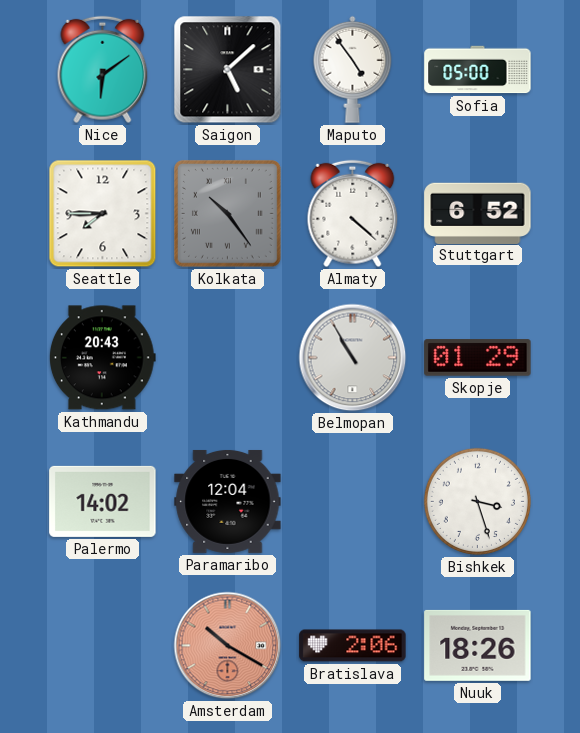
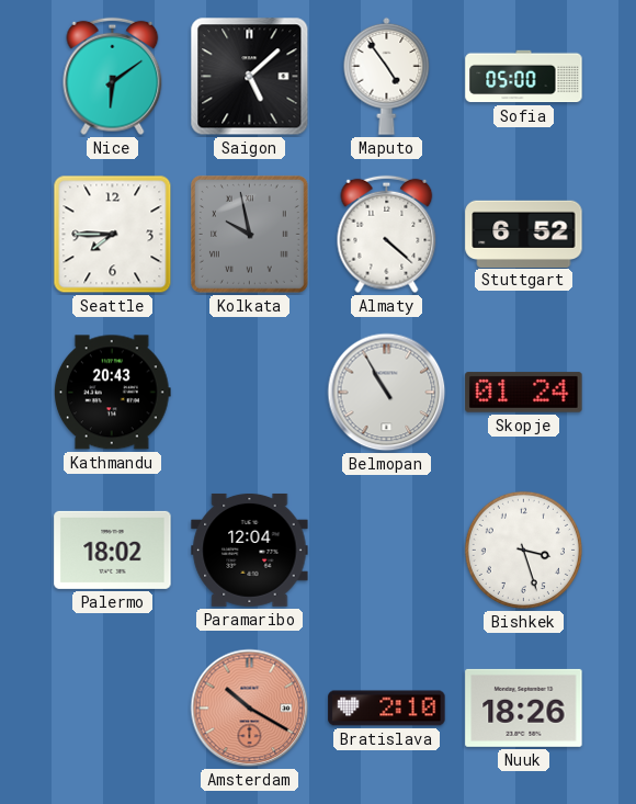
Kolkata: 10:24 -> 9:58
Skopje: 01:29 -> 01:24
Palermo: 14:02 -> 18:02
Bratislava: 2:06 -> 2:10
